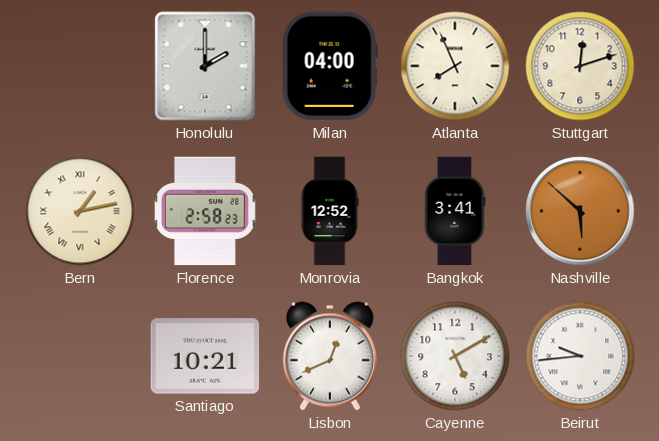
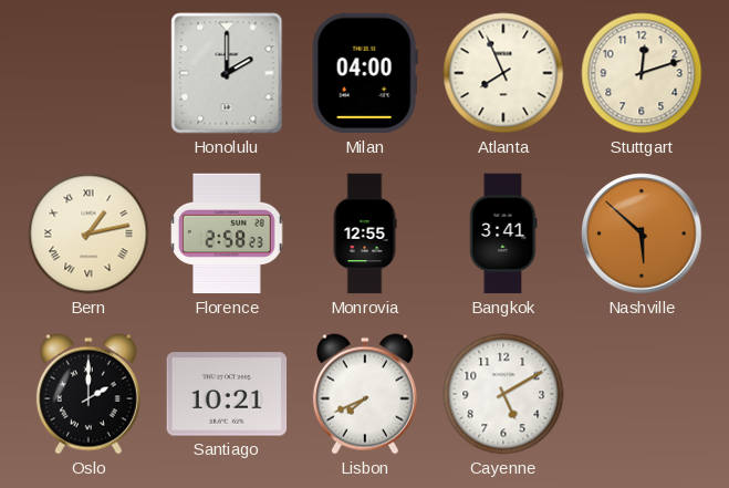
Monrovia: 12:52 -> 12:55
Oslo: none -> 2:00
Lisbon: 12:41 -> 7:41
Beirut: 9:44 -> none
